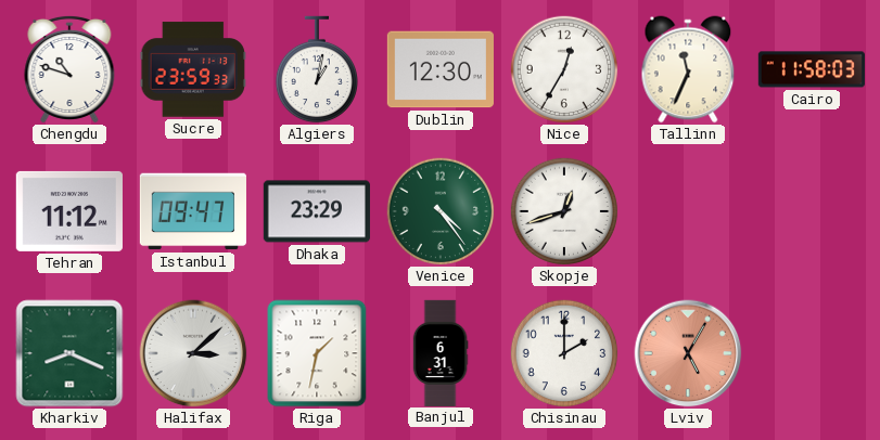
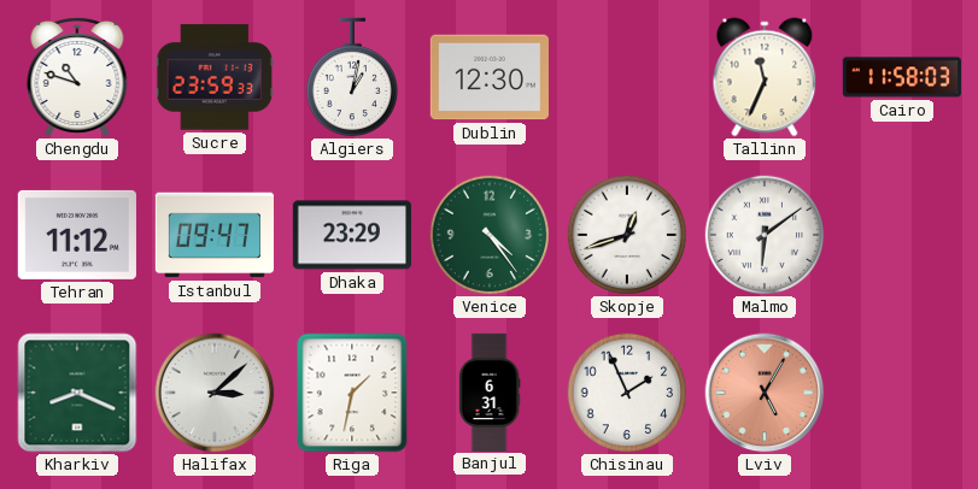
Nice: 12:35 -> none
Malmo: none -> 6:09
Chisinau: 2:00 -> 1:56
